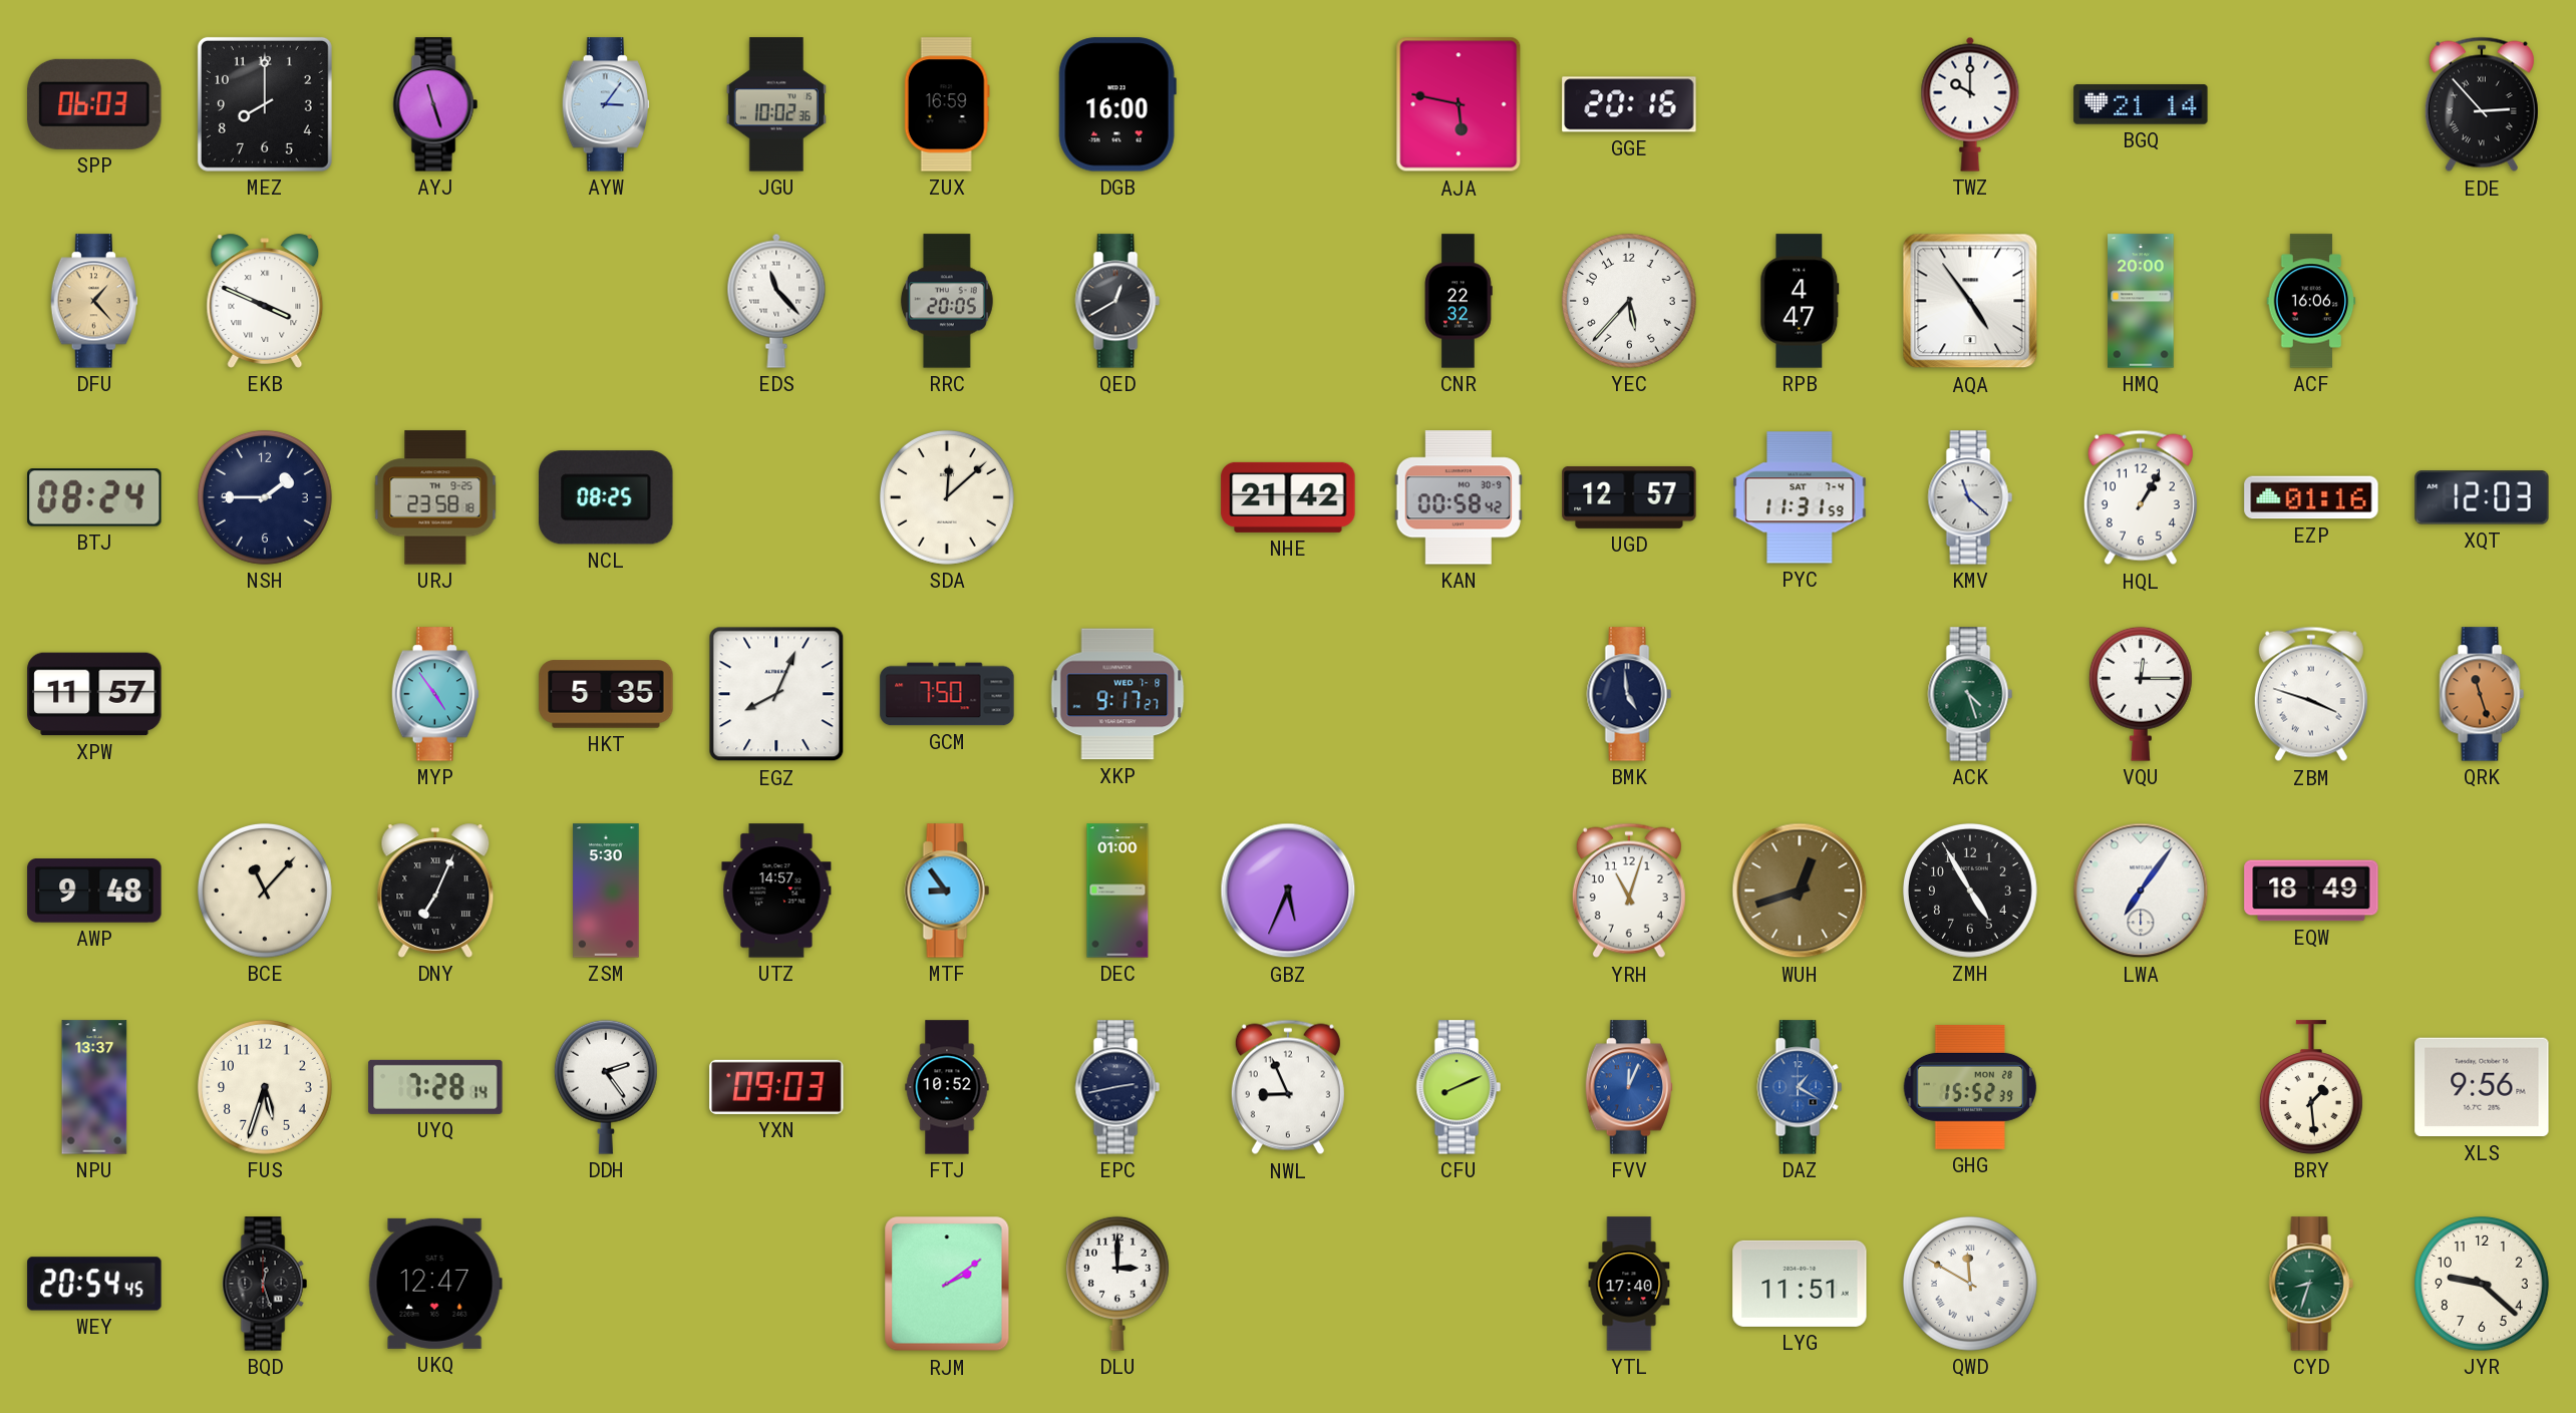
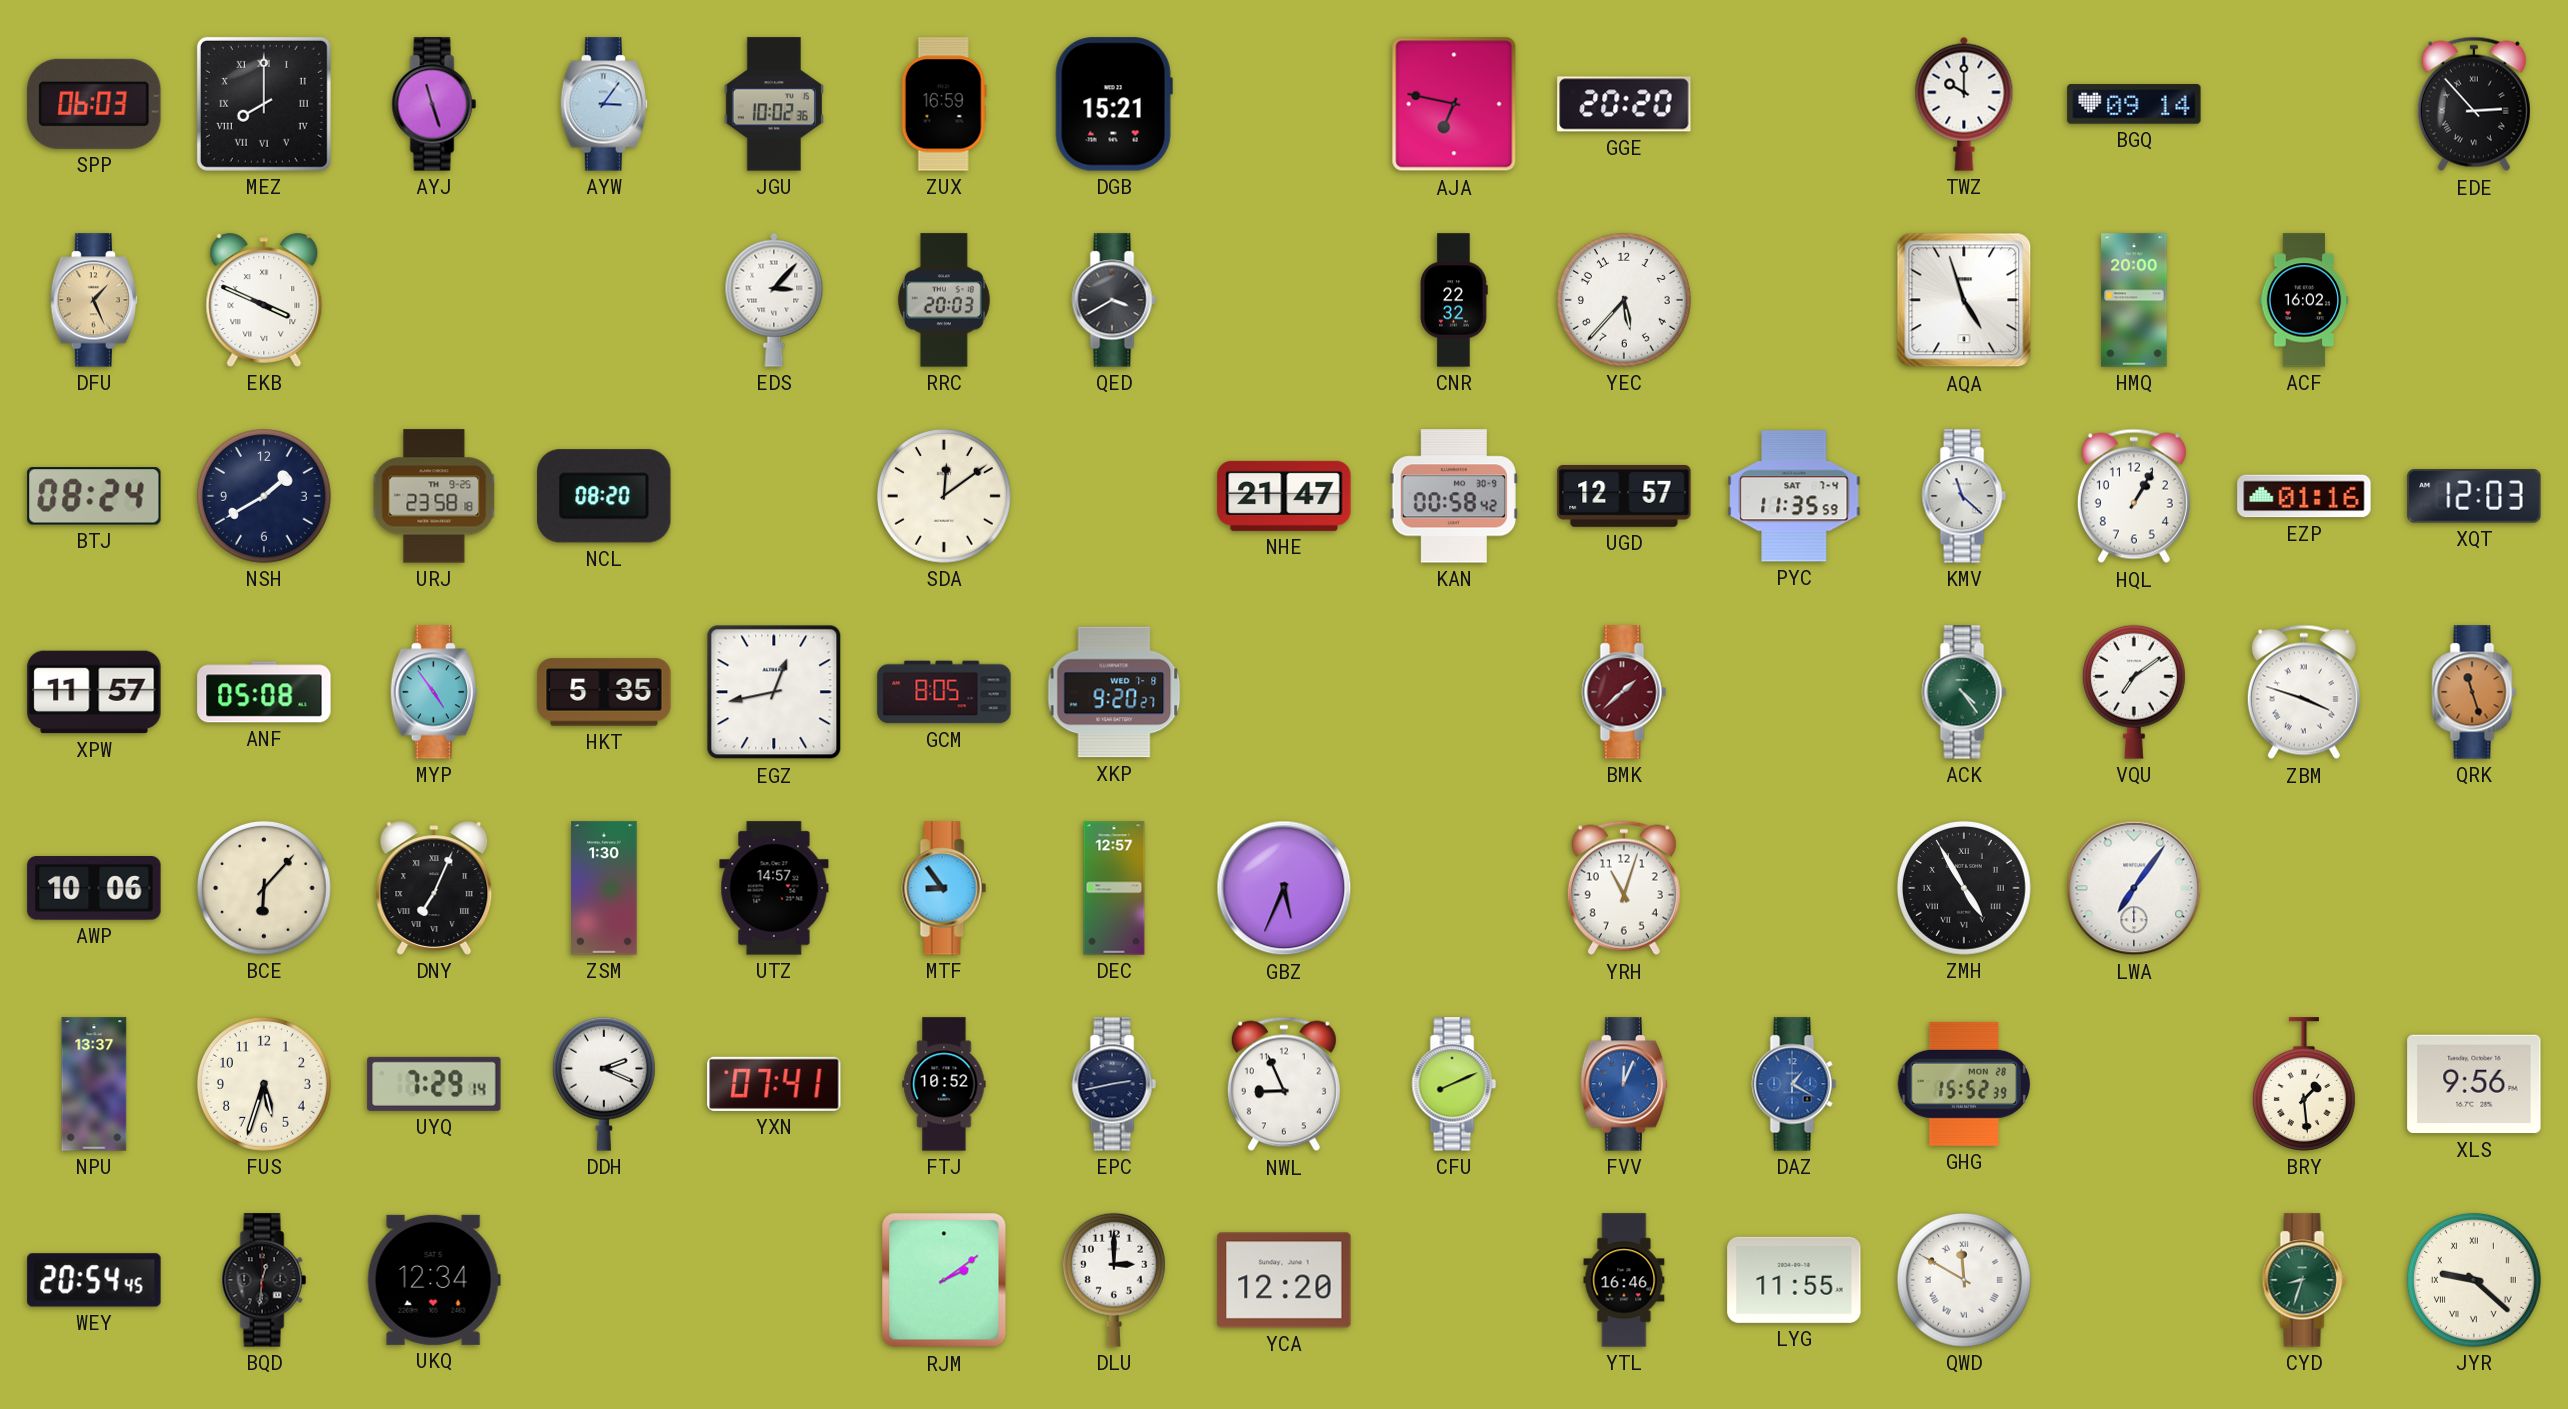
MEZ numerals: Arabic -> Roman
DGB: 16:00 -> 15:21
AJA: 5:47 -> 6:47
GGE: 20:16 -> 20:20
BGQ: 21:14 -> 09:14
DFU: 1:23 -> 1:26
EDS: 11:23 -> 3:07
RRC: 20:05 -> 20:03
QED: 12:40 -> 3:40
RPB: 4:47 -> none
AQA: 4:54 -> 4:57
ACF: 16:06 -> 16:02
NSH: 1:45 -> 1:40
NCL: 08:25 -> 08:20
SDA: 12:08 -> 12:09
NHE: 21:42 -> 21:47
PYC: 11:31 -> 11:35
ANF: none -> 05:08
EGZ: 8:04 -> 12:43
GCM: 7:50 -> 8:05
XKP: 9:17 -> 9:20
BMK: 4:59 -> 1:38
BMK dial: navy -> burgundy
ACK: 4:27 -> 4:24
VQU: 12:15 -> 7:09
AWP: 9:48 -> 10:06
BCE: 11:07 -> 6:07
ZSM: 5:30 -> 1:30
DEC: 01:00 -> 12:57
WUH: 12:42 -> none
ZMH numerals: Arabic -> Roman
EQW: 18:49 -> none
UYQ: 7:28 -> 7:29
DDH: 2:24 -> 2:19
YXN: 09:03 -> 07:41
BQD: 12:27 -> 12:31
UKQ: 12:47 -> 12:34
YCA: none -> 12:20
YTL: 17:40 -> 16:46
LYG: 11:51 -> 11:55
JYR numerals: Arabic -> Roman
